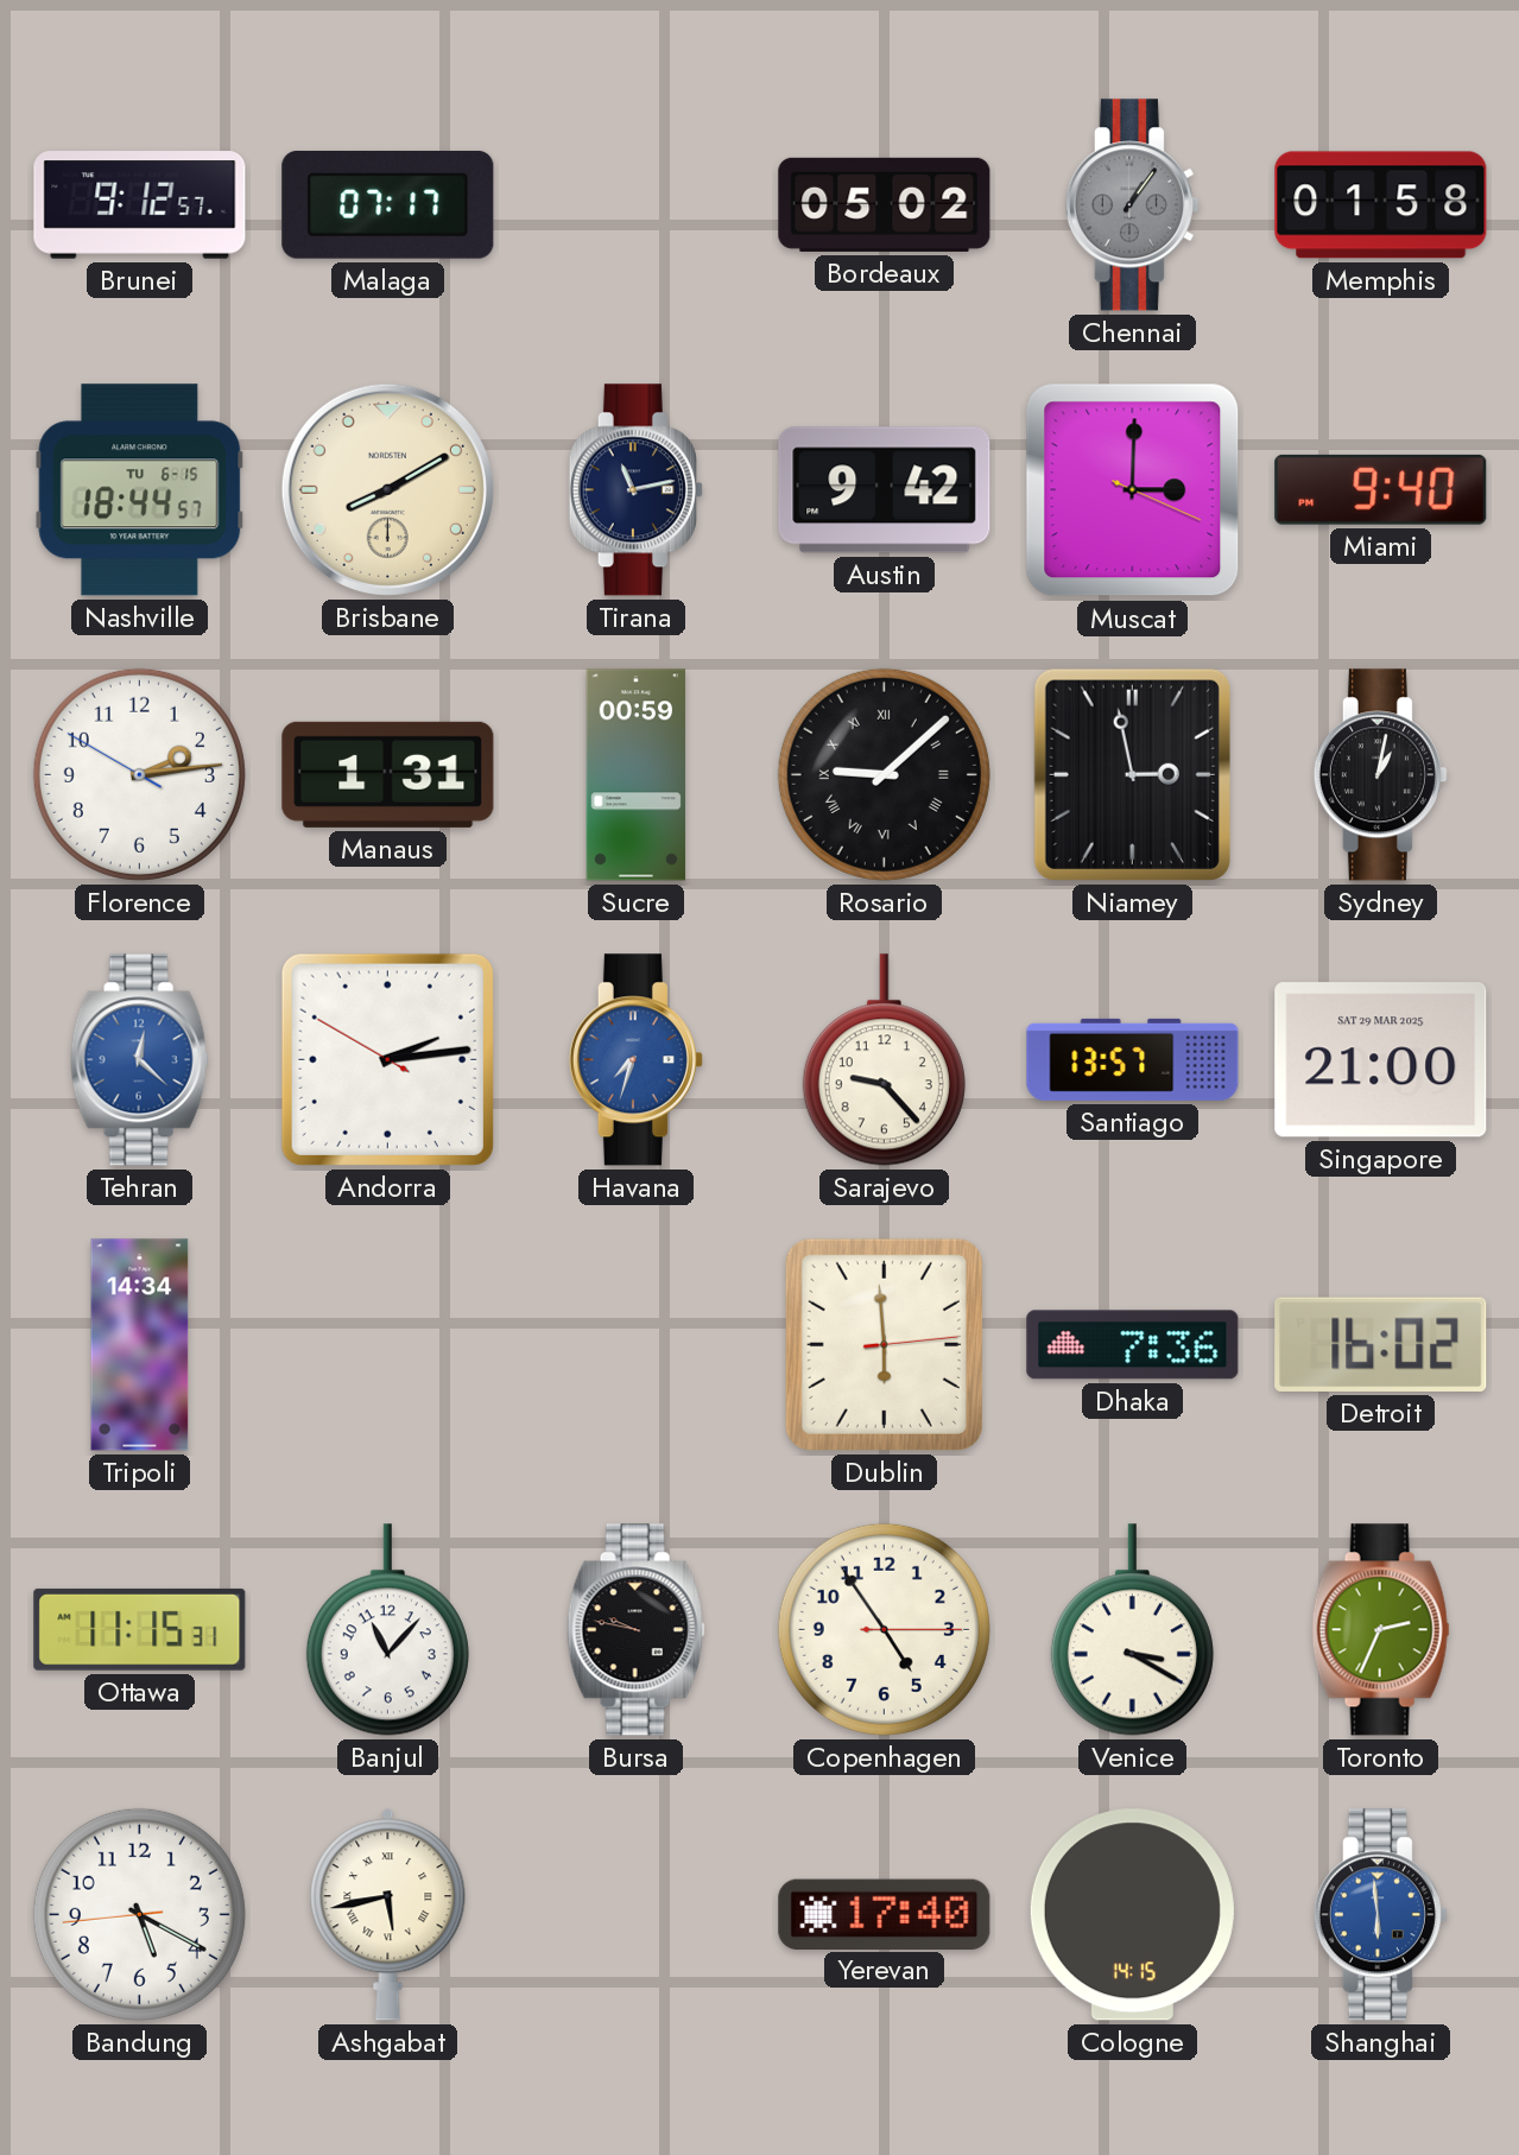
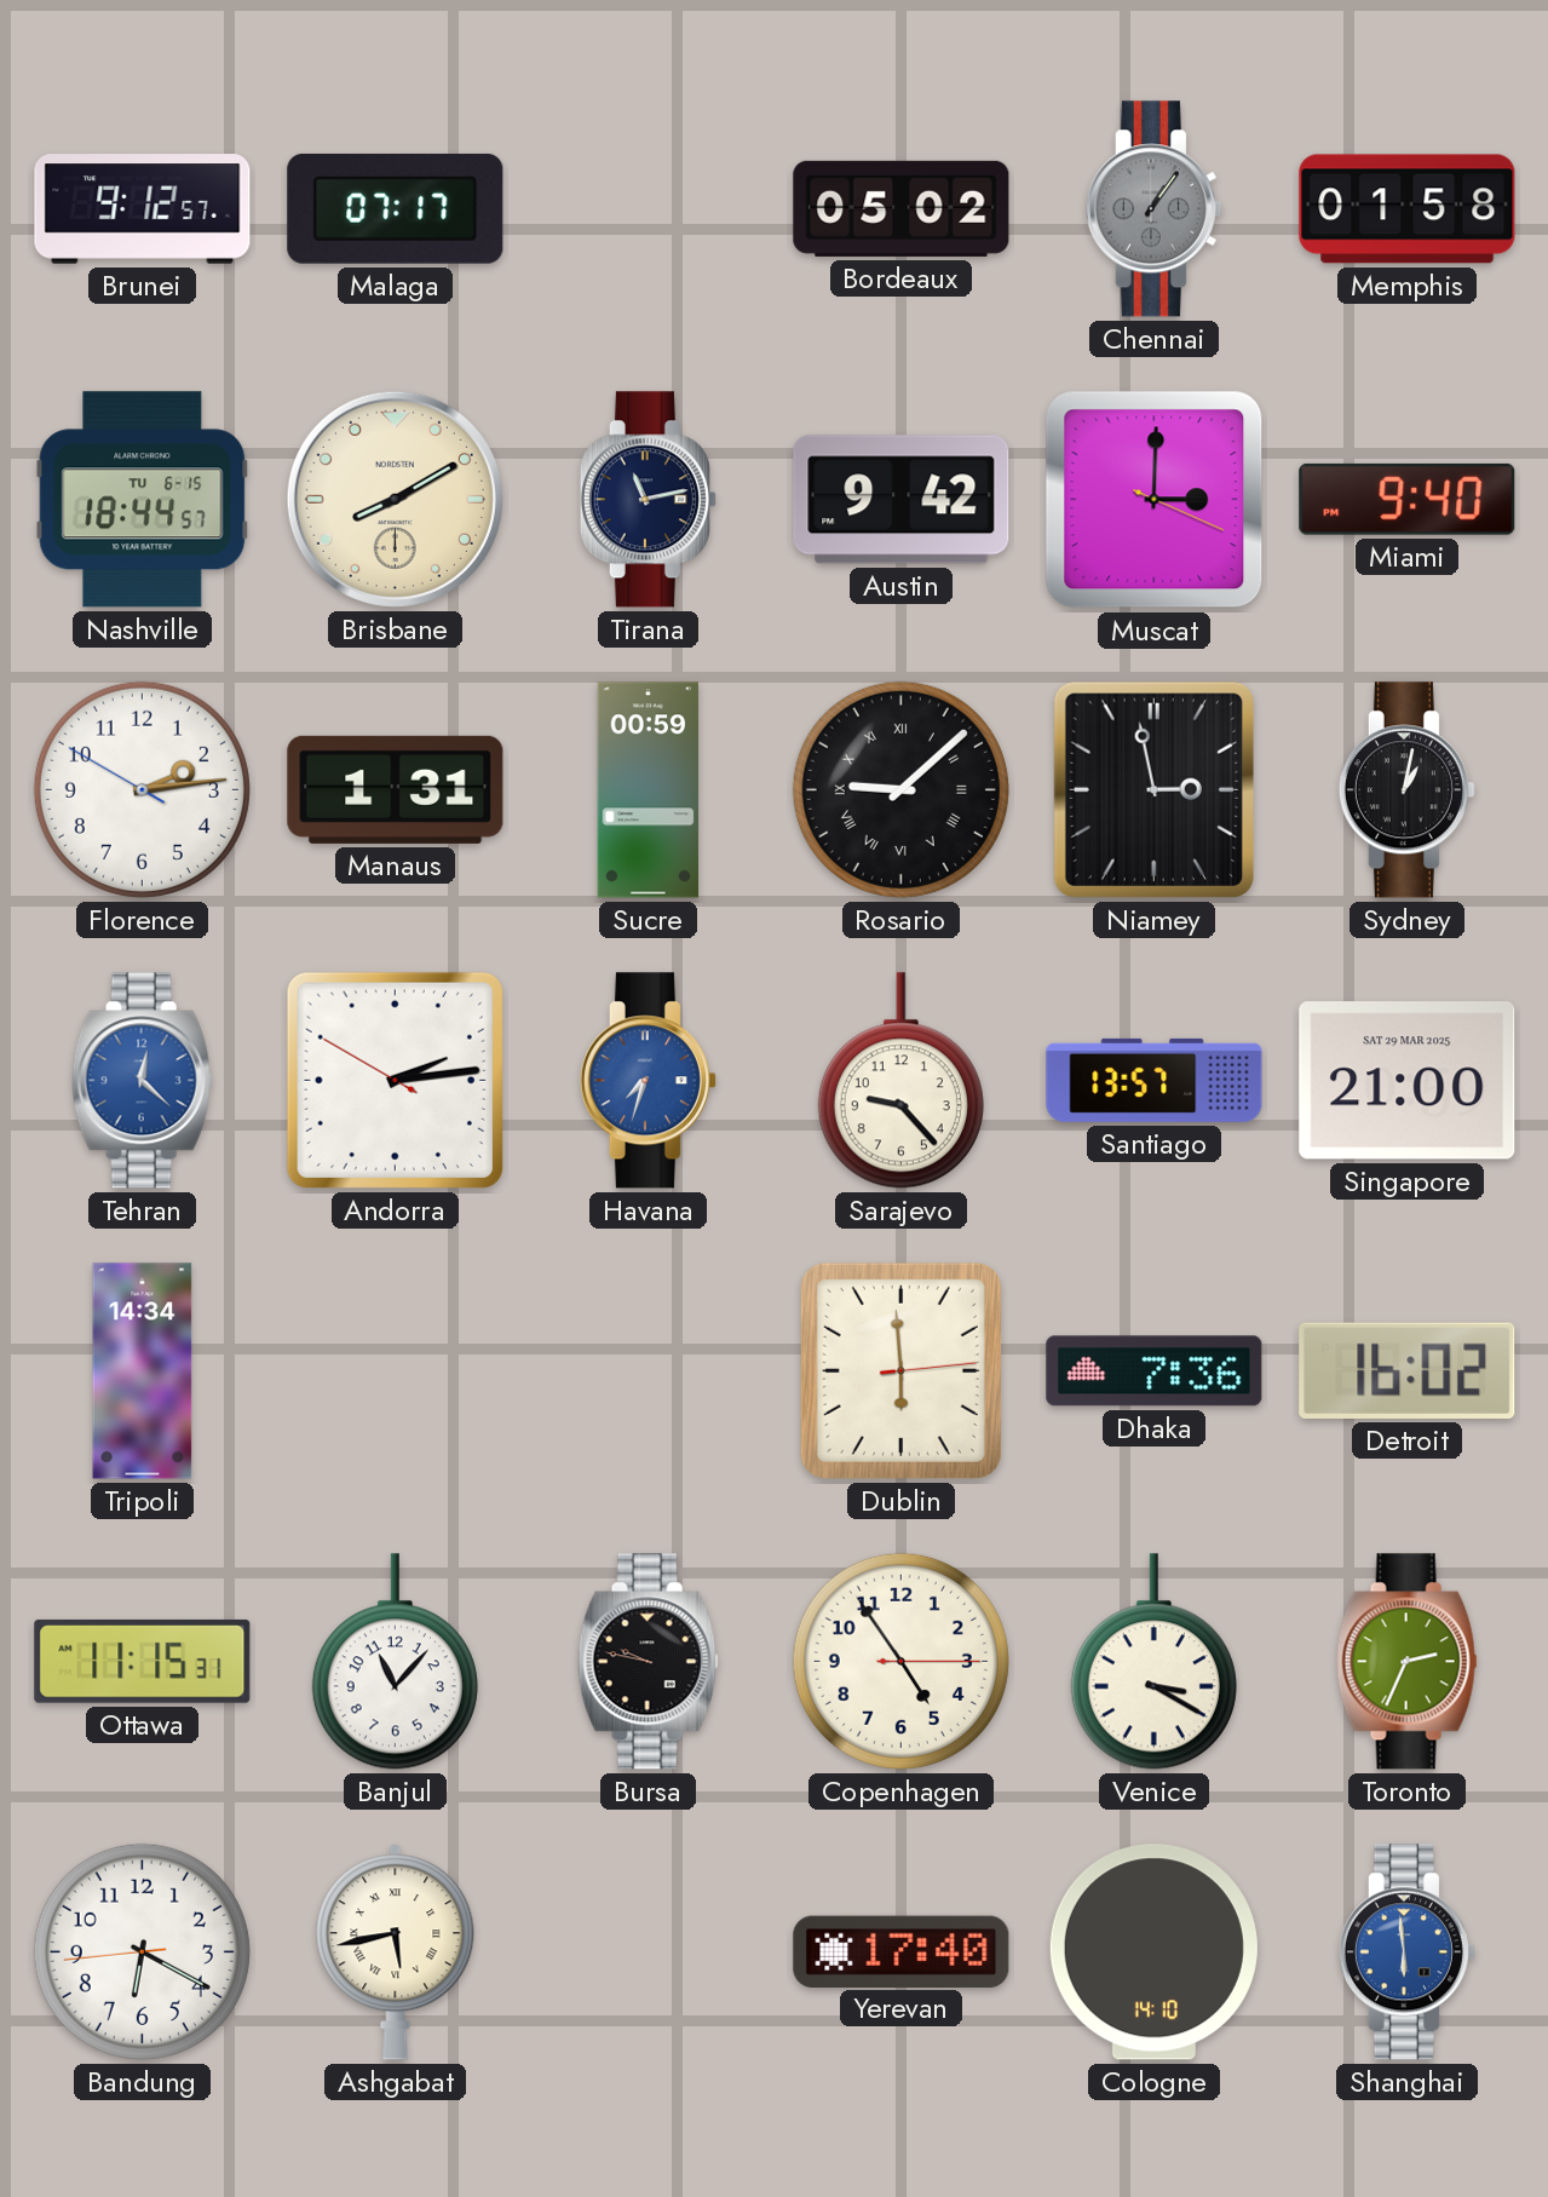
Bandung: 5:19 -> 6:19
Cologne: 14:15 -> 14:10
